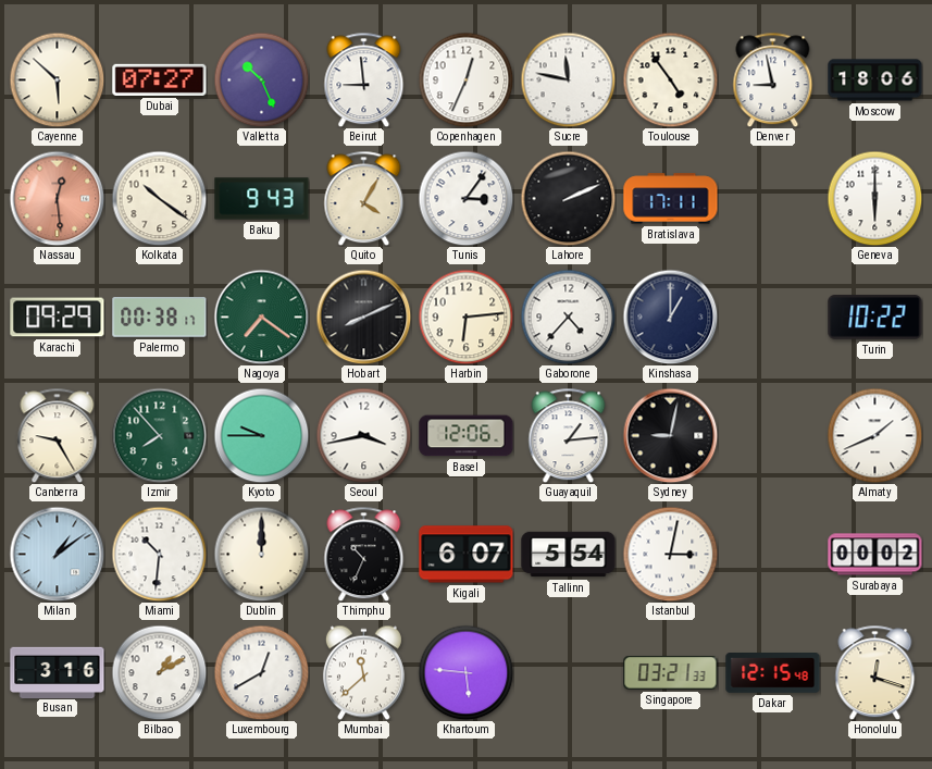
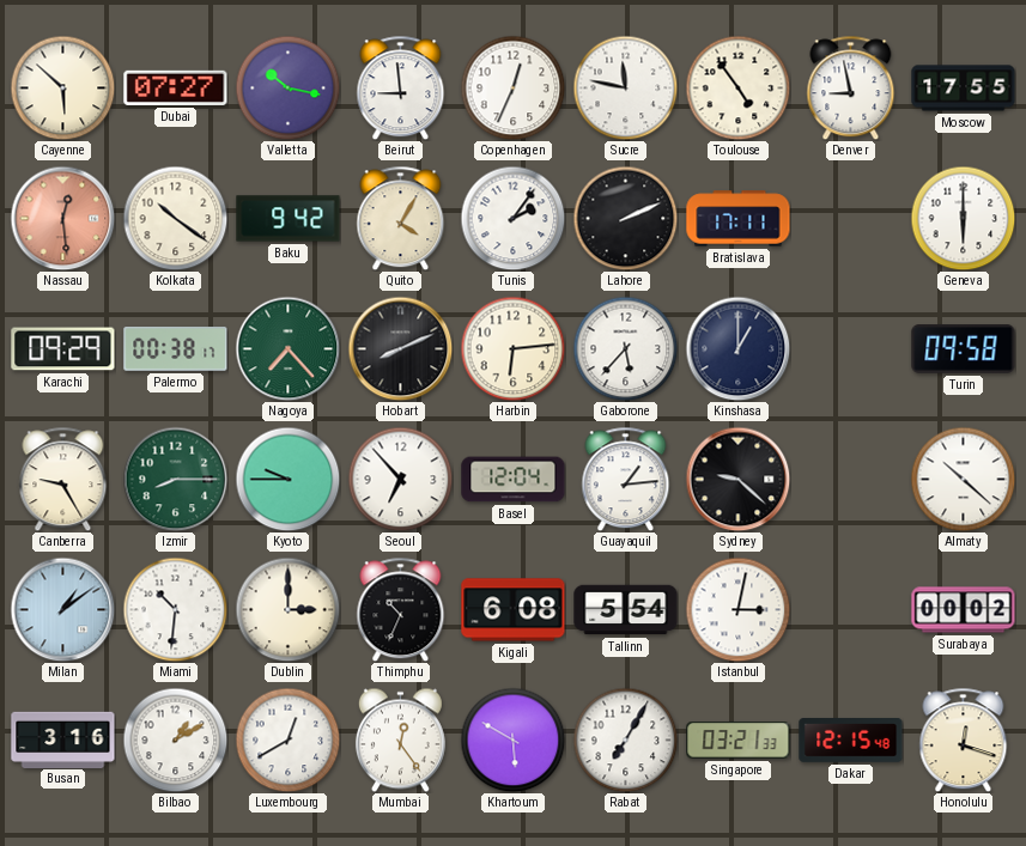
Valletta: 10:26 -> 10:17
Moscow: 18:06 -> 17:55
Baku: 9:43 -> 9:42
Tunis: 3:06 -> 2:06
Nagoya: 7:21 -> 7:23
Gaborone: 4:37 -> 5:37
Turin: 10:22 -> 09:58
Izmir: 7:53 -> 8:15
Seoul: 3:43 -> 6:53
Basel: 12:06 -> 12:04
Sydney: 9:02 -> 9:22
Almaty: 1:41 -> 10:22
Dublin: 12:00 -> 3:00
Kigali: 6:07 -> 6:08
Mumbai: 11:38 -> 12:24
Khartoum: 5:46 -> 5:50
Rabat: none -> 7:05
